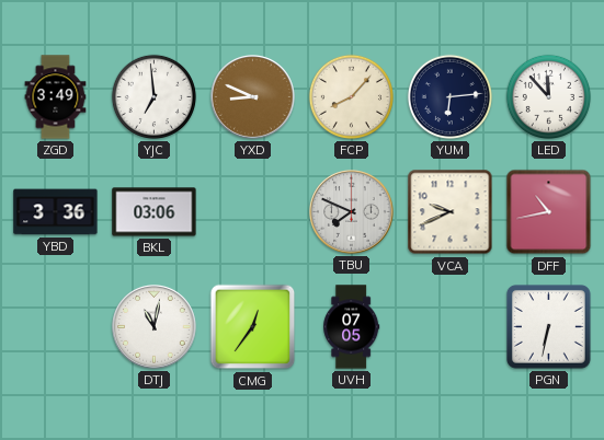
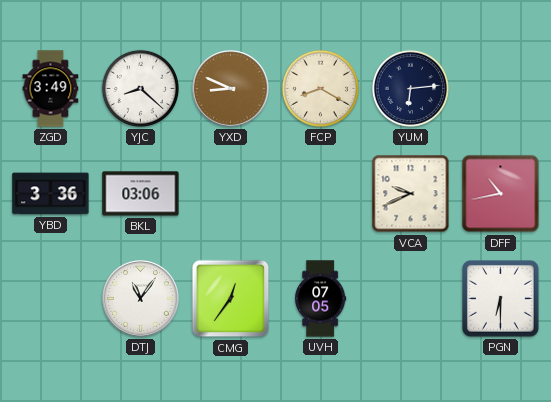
YJC: 6:59 -> 8:22
FCP: 8:07 -> 8:20
LED: 11:53 -> none
TBU: 7:49 -> none
DTJ: 11:02 -> 11:06
PGN: 6:32 -> 6:30
